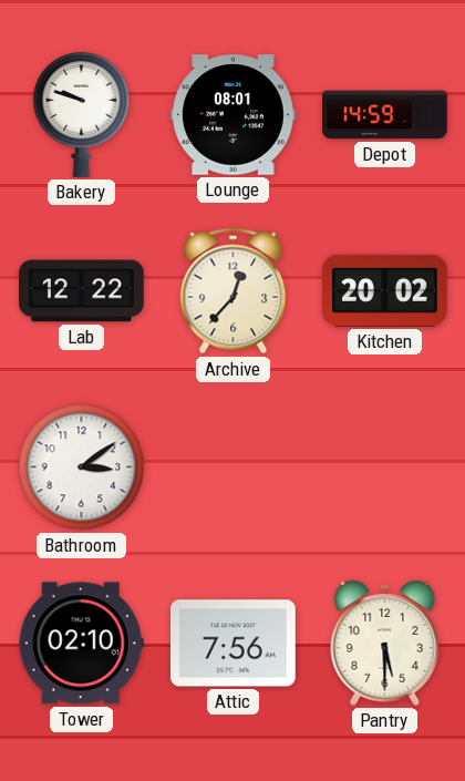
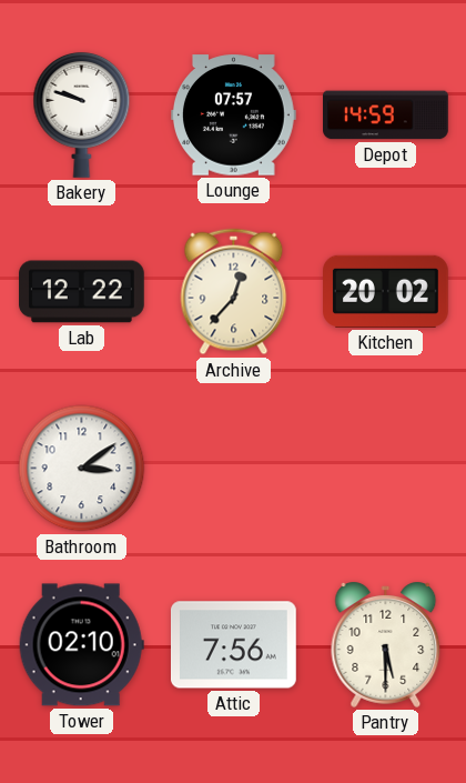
Lounge: 08:01 -> 07:57
